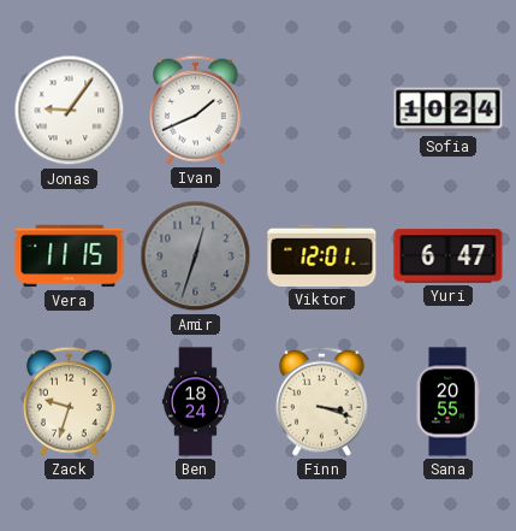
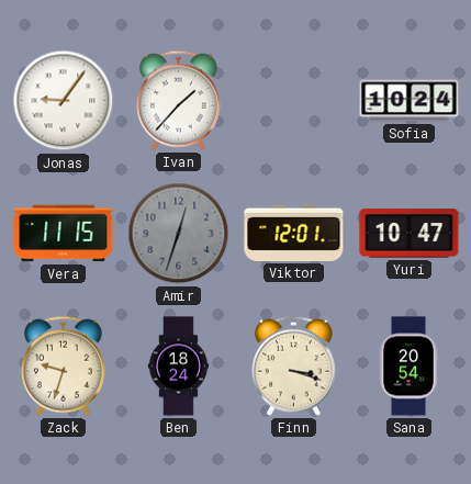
Ivan: 1:41 -> 1:37
Yuri: 6:47 -> 10:47
Sana: 20:55 -> 20:54
